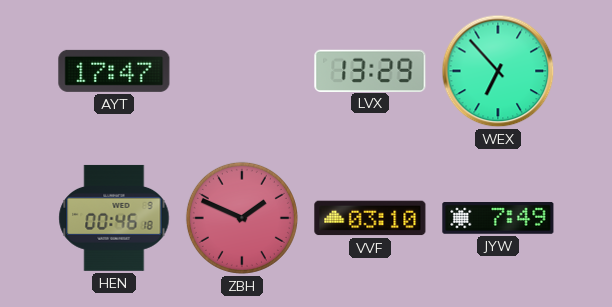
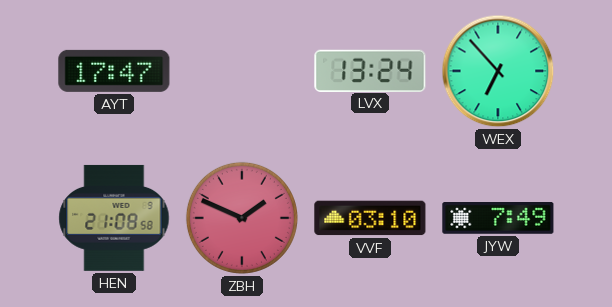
LVX: 13:29 -> 13:24
HEN: 00:46 -> 21:08
